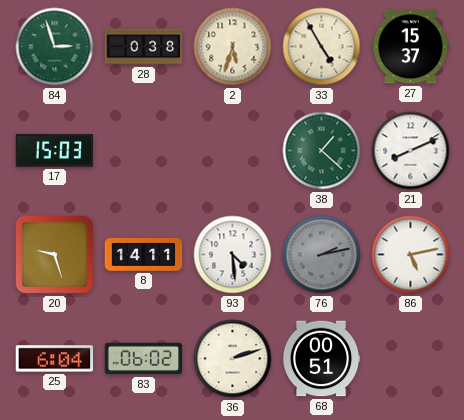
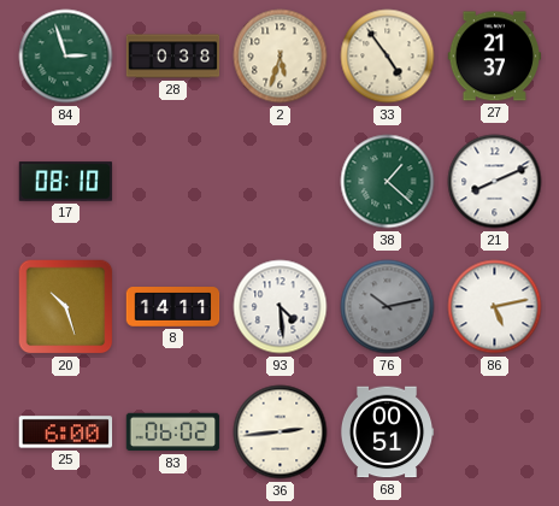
33: 4:55 -> 4:54
27: 15:37 -> 21:37
17: 15:03 -> 08:10
20: 9:27 -> 10:27
76: 2:13 -> 10:13
25: 6:04 -> 6:00
36: 2:12 -> 2:44
